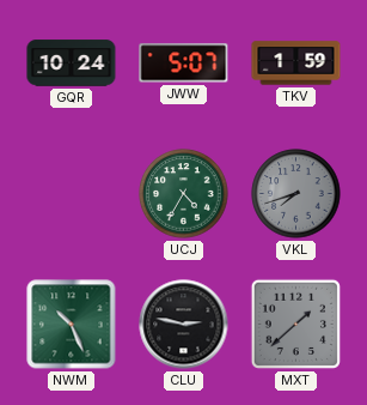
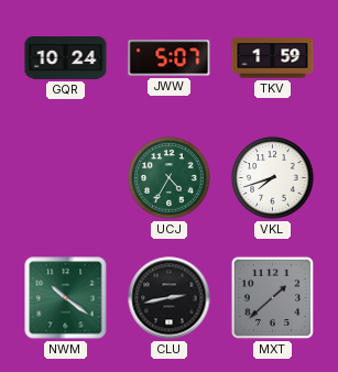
VKL dial: grey -> white
NWM: 10:26 -> 10:21
CLU: 2:47 -> 2:43
